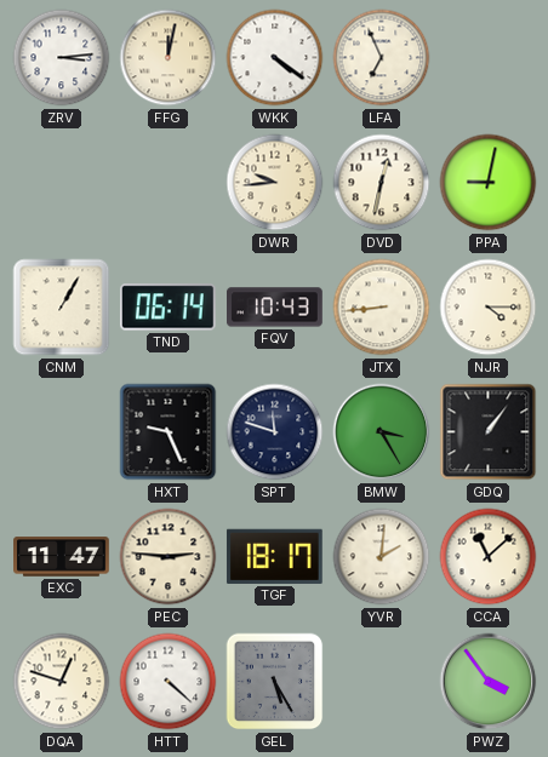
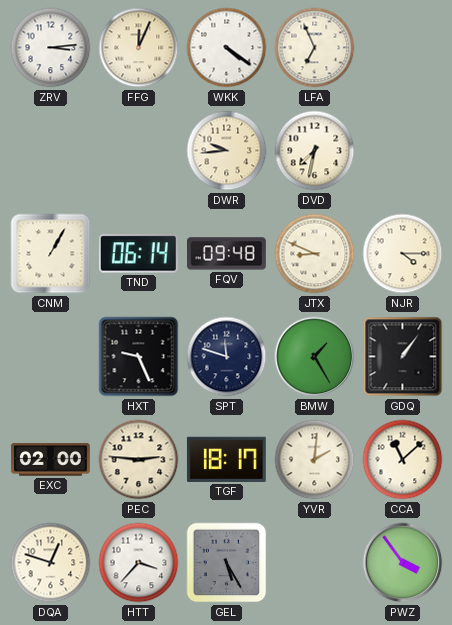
FFG: 12:02 -> 12:04
DVD: 12:32 -> 7:32
PPA: 9:02 -> none
FQV: 10:43 -> 09:48
JTX: 8:44 -> 8:49
BMW: 3:25 -> 1:25
EXC: 11:47 -> 02:00
HTT: 4:22 -> 3:37
